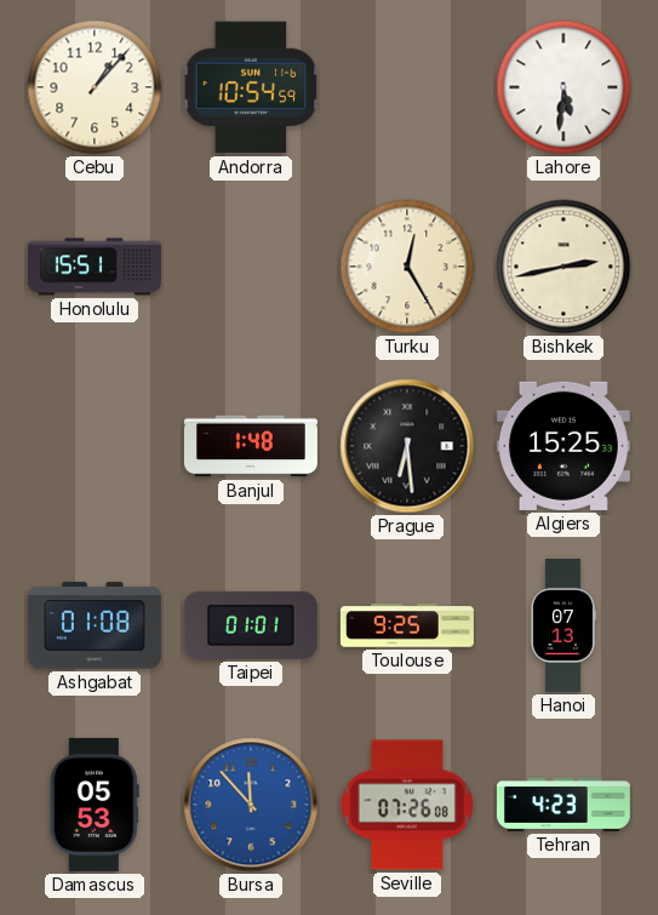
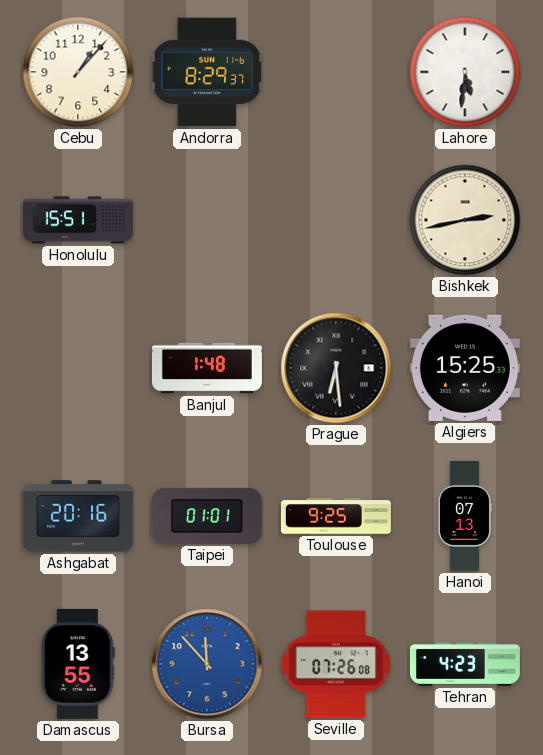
Andorra: 10:54 -> 8:29
Turku: 12:25 -> none
Ashgabat: 01:08 -> 20:16
Damascus: 05:53 -> 13:55
